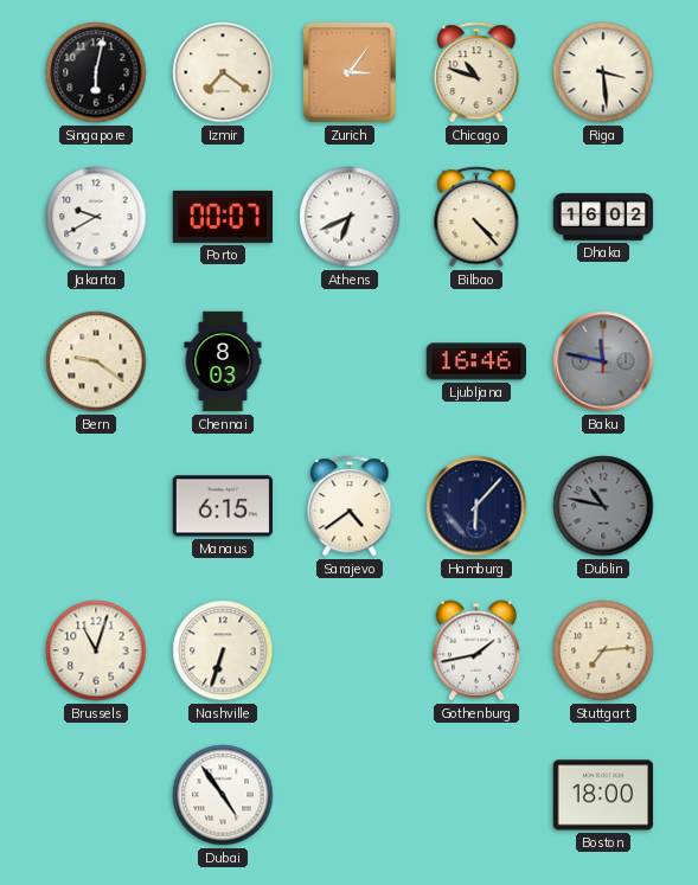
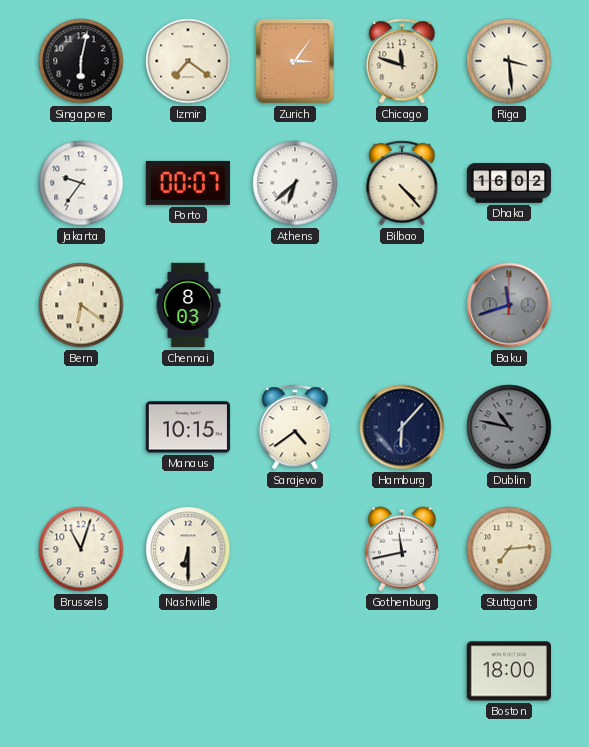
Chicago: 10:48 -> 11:48
Jakarta: 9:40 -> 9:36
Athens: 6:41 -> 6:38
Bern: 9:21 -> 6:21
Ljubljana: 16:46 -> none
Baku: 11:47 -> 11:42
Manaus: 6:15 -> 10:15
Nashville: 6:33 -> 6:30
Gothenburg: 1:43 -> 11:43
Dubai: 4:54 -> none
